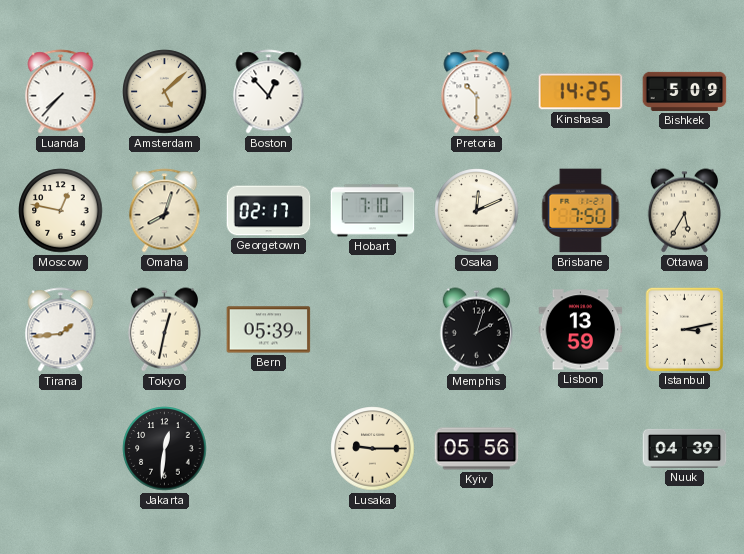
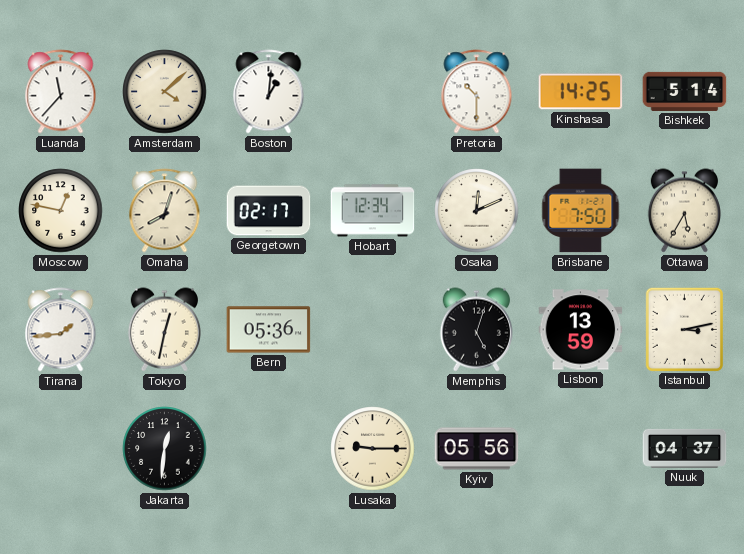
Luanda: 7:37 -> 11:37
Amsterdam: 5:08 -> 4:08
Boston: 12:53 -> 1:01
Bishkek: 5:09 -> 5:14
Hobart: 7:10 -> 12:34
Bern: 05:39 -> 05:36
Memphis: 2:03 -> 5:03
Nuuk: 04:39 -> 04:37
